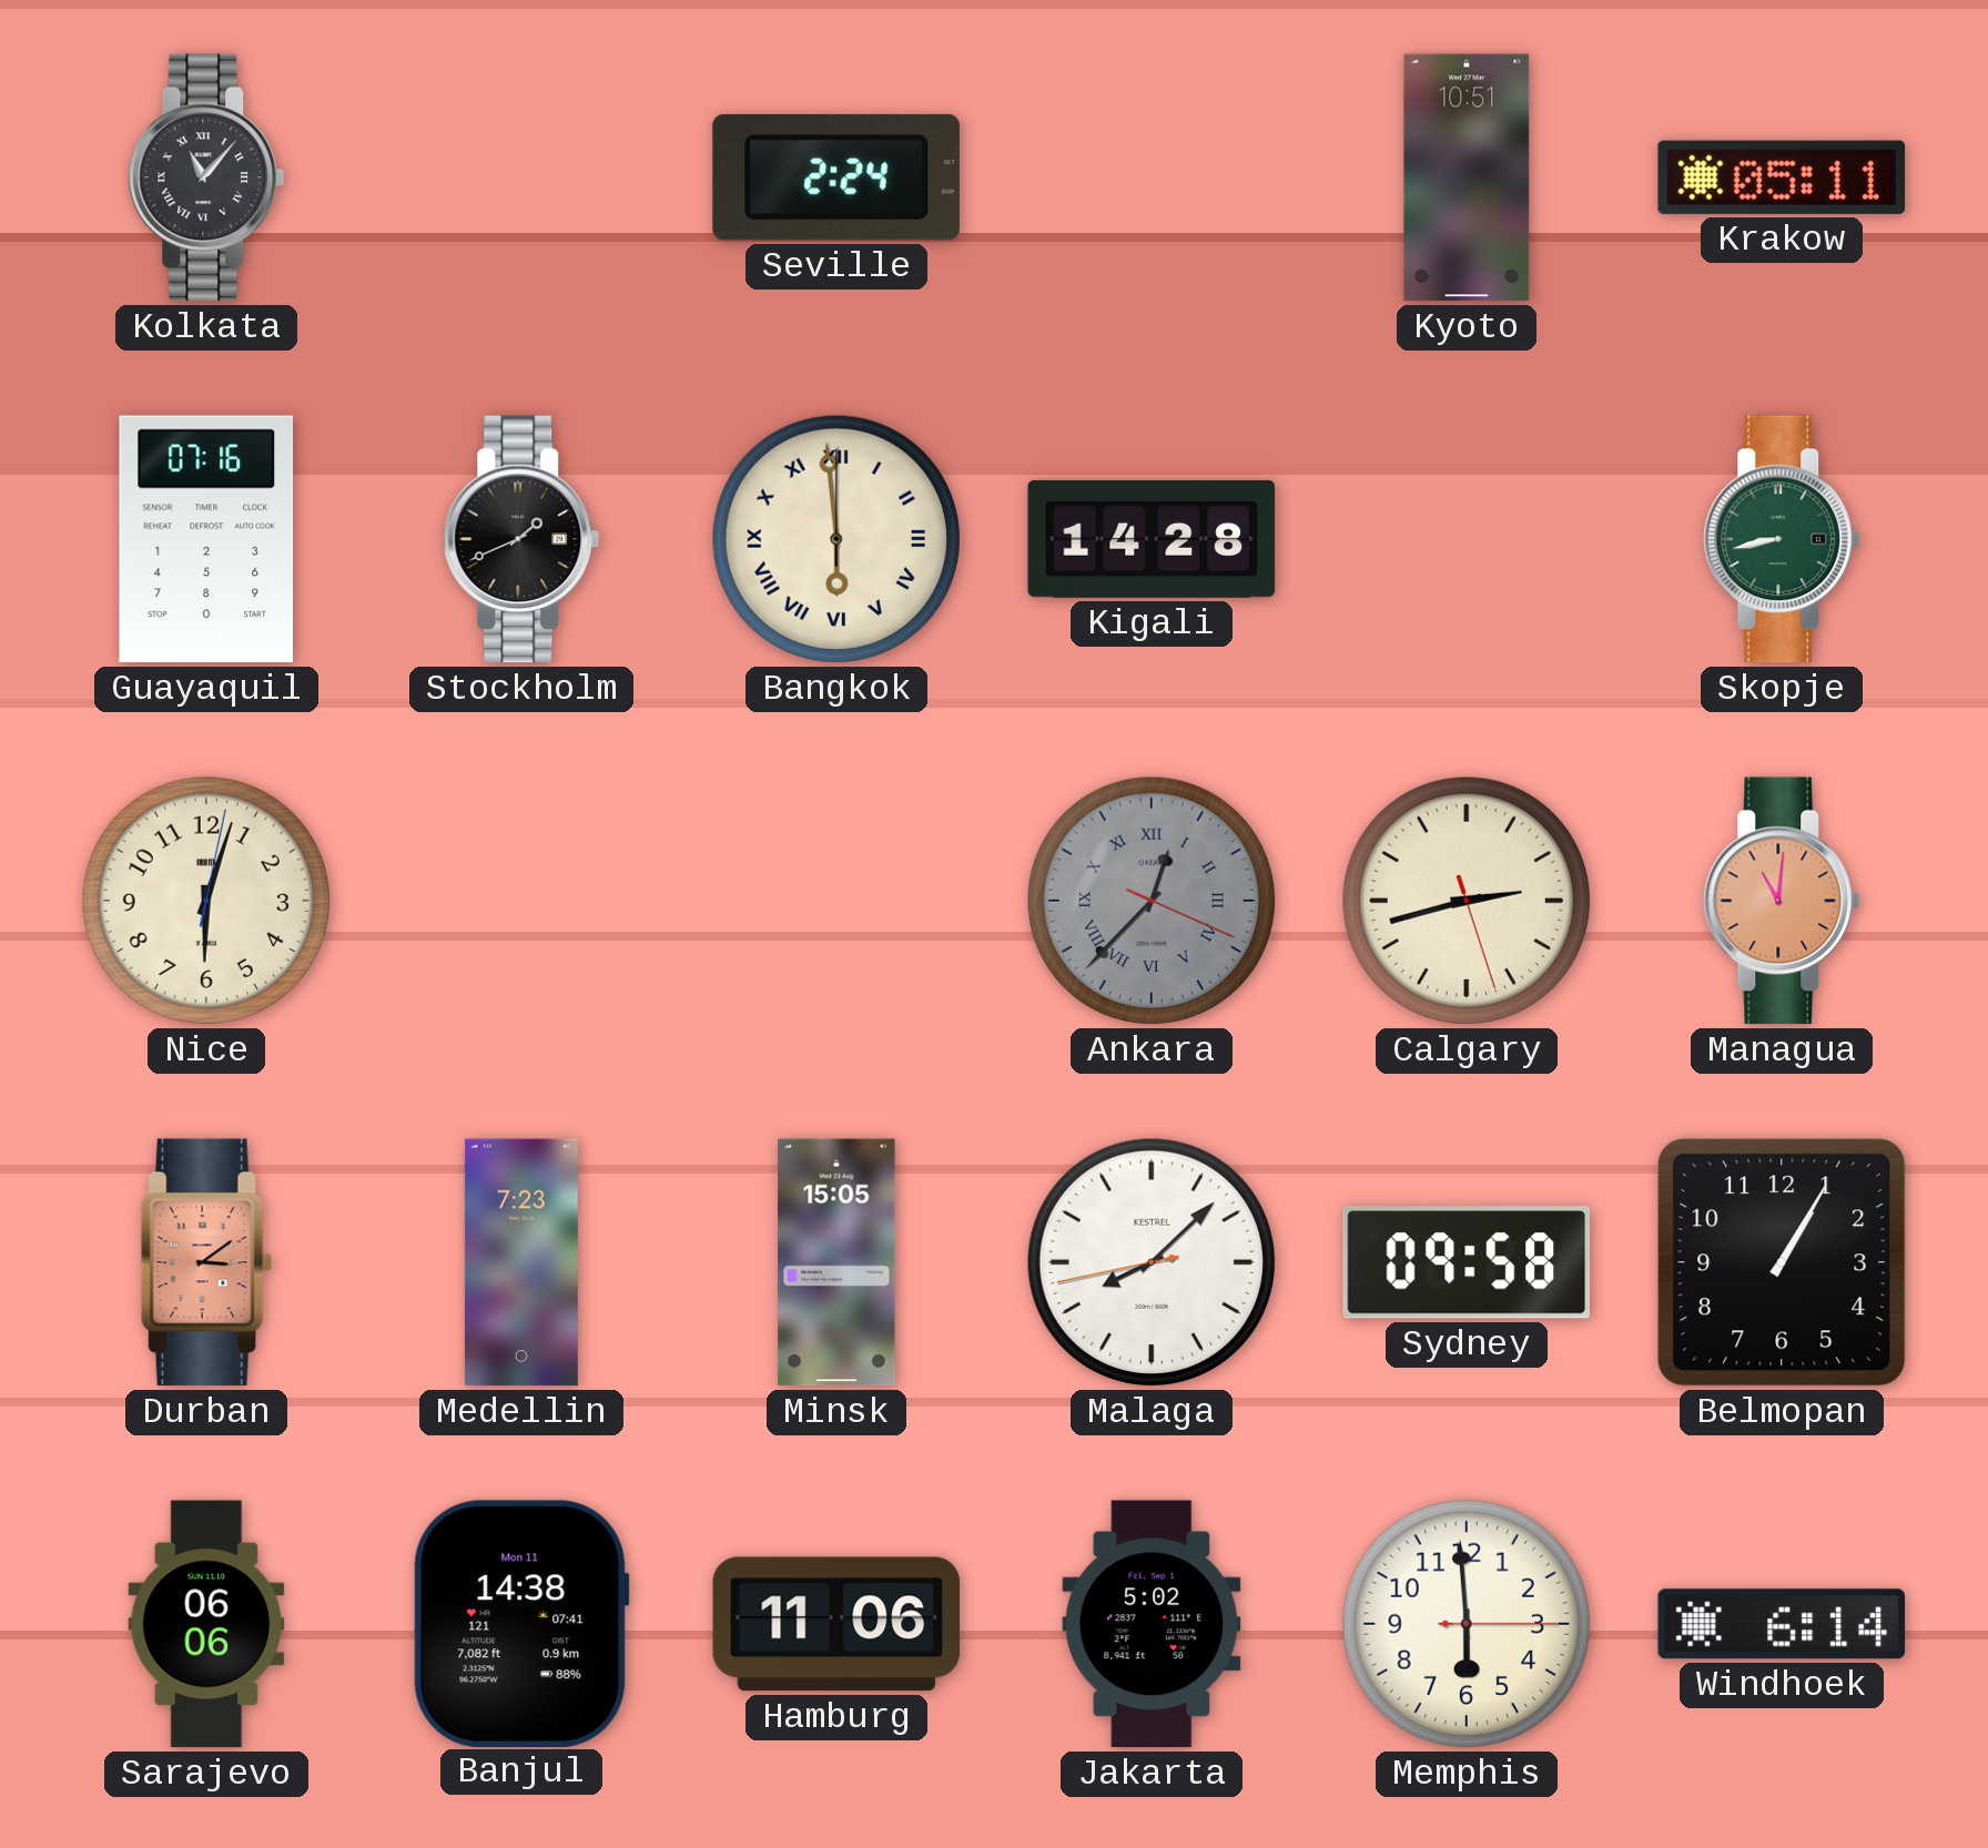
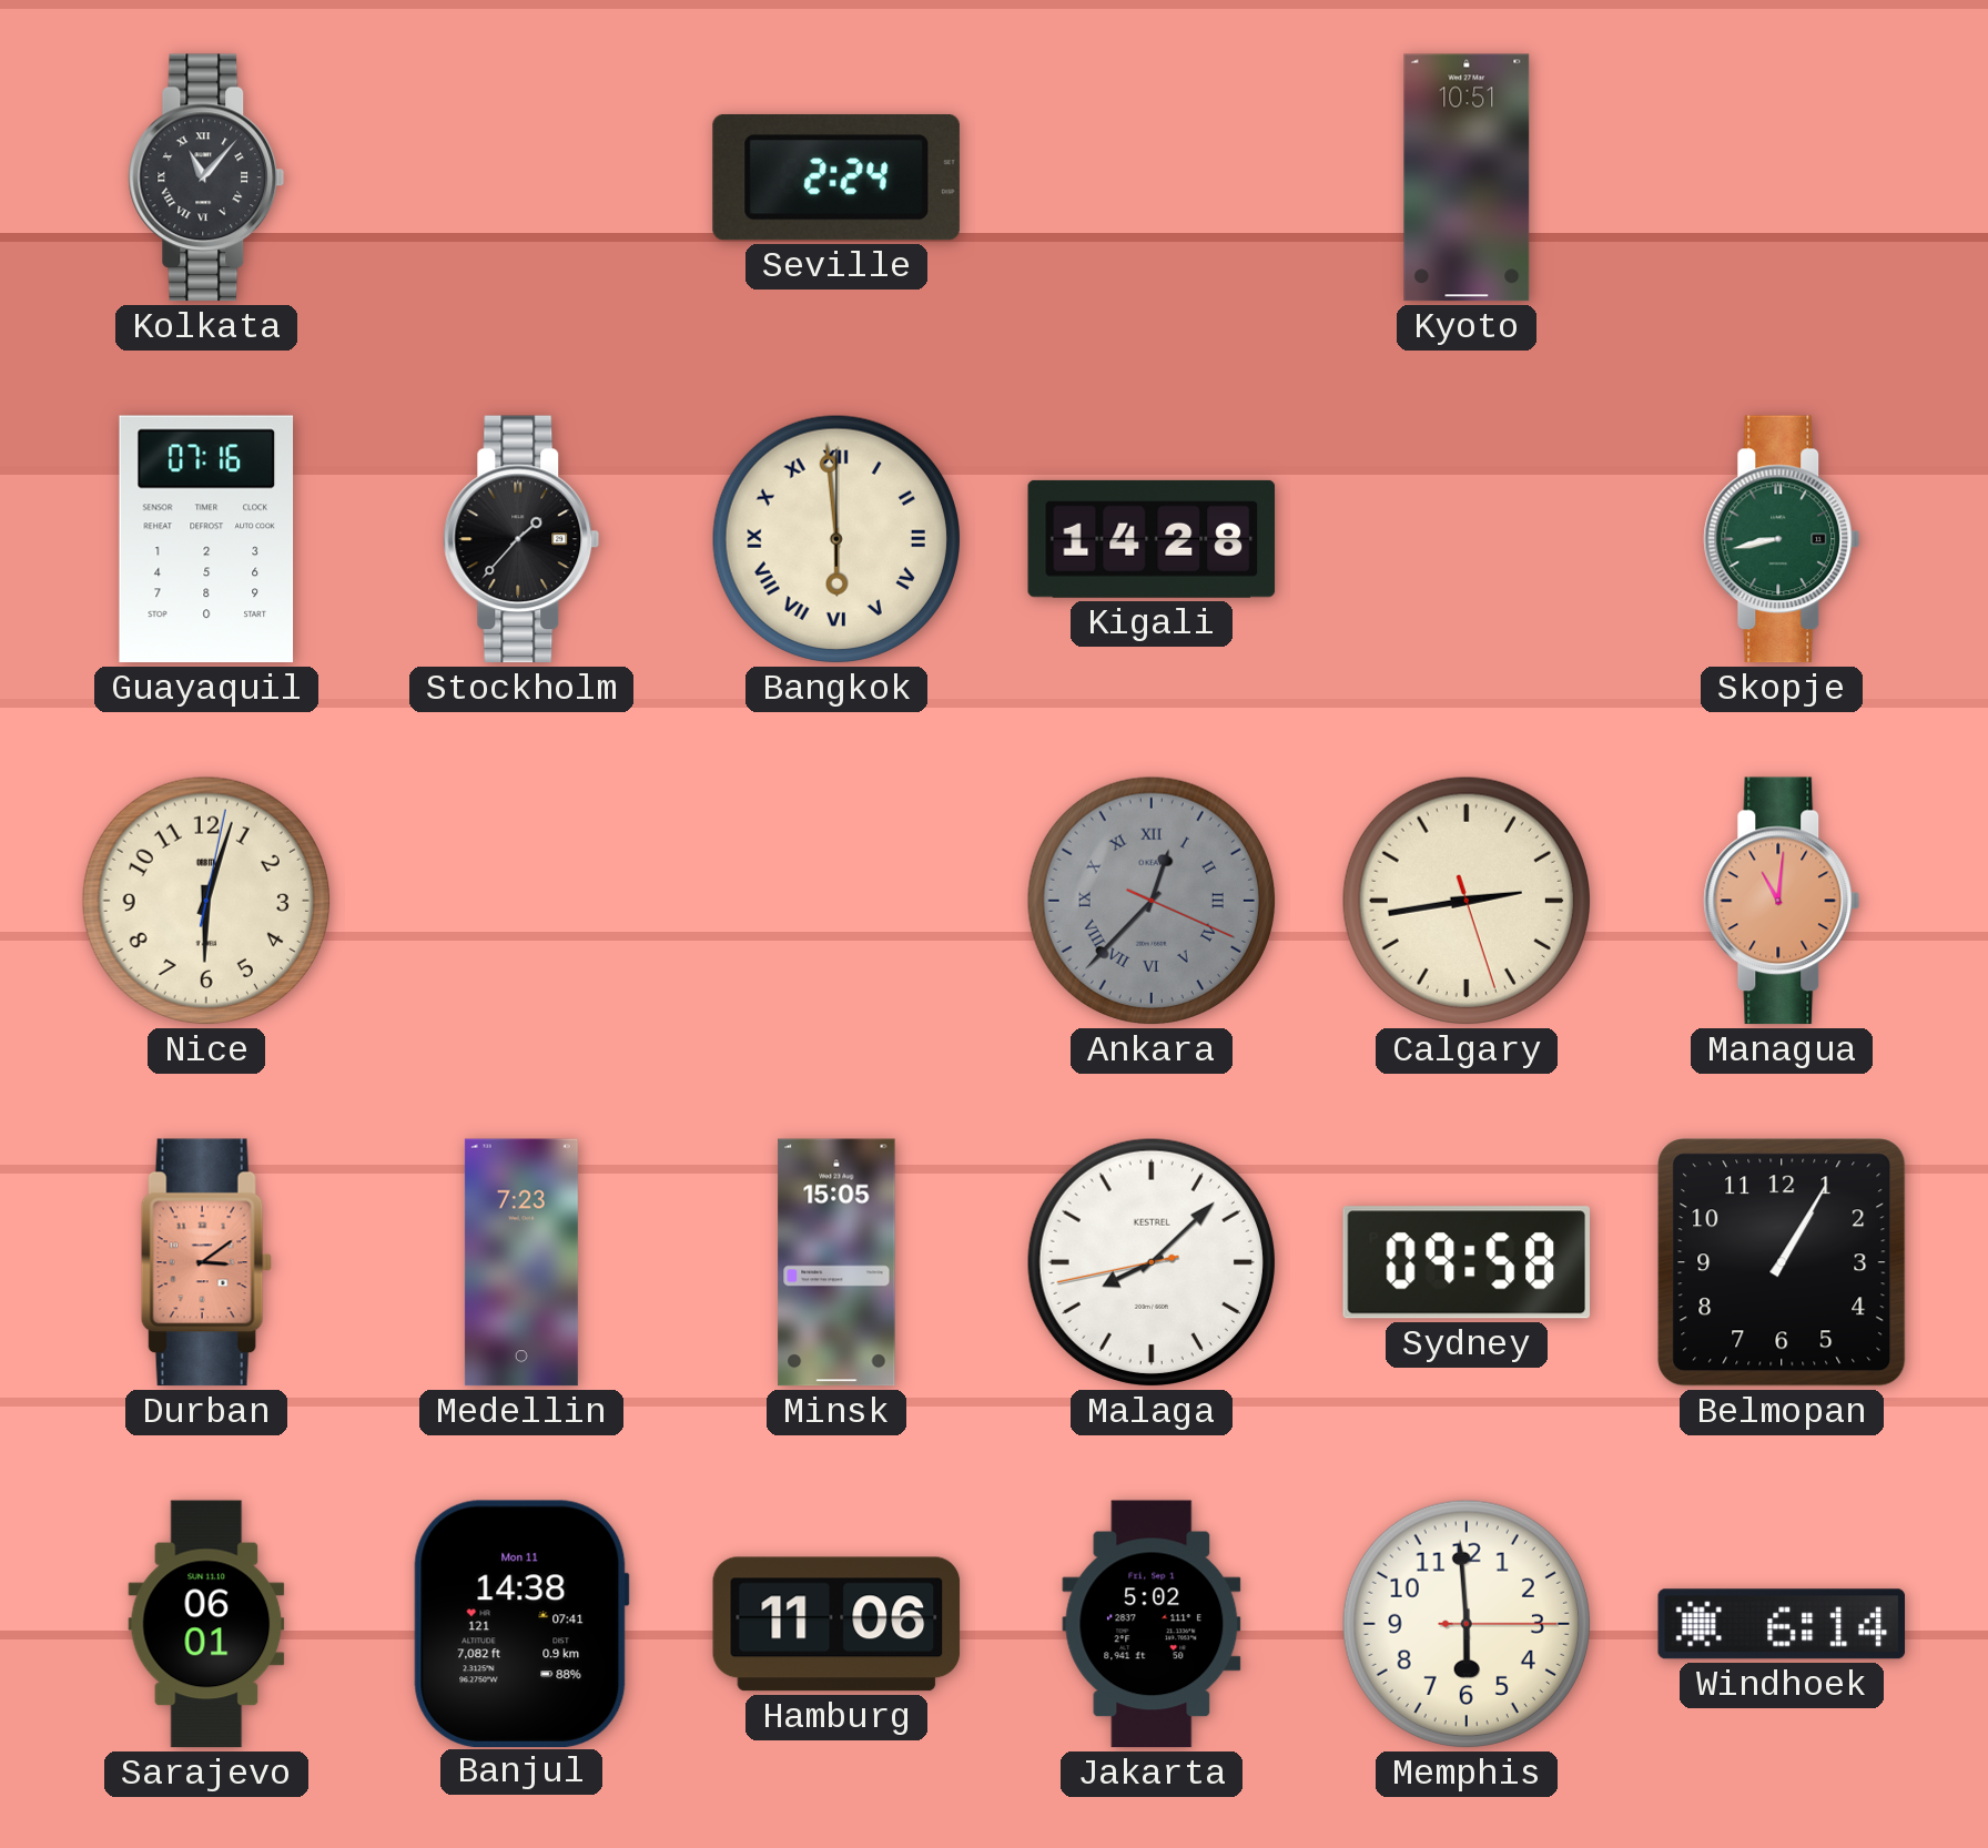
Krakow: 05:11 -> none
Stockholm: 1:41 -> 1:37
Calgary: 2:42 -> 2:43
Sarajevo: 06:06 -> 06:01
